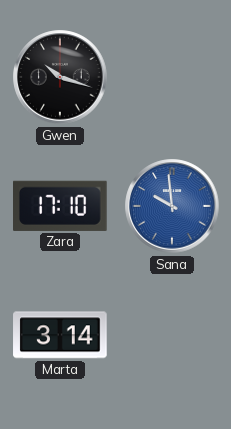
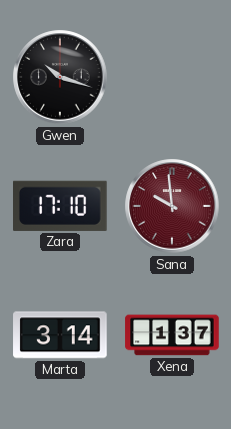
Sana dial: blue -> burgundy
Xena: none -> 1:37
